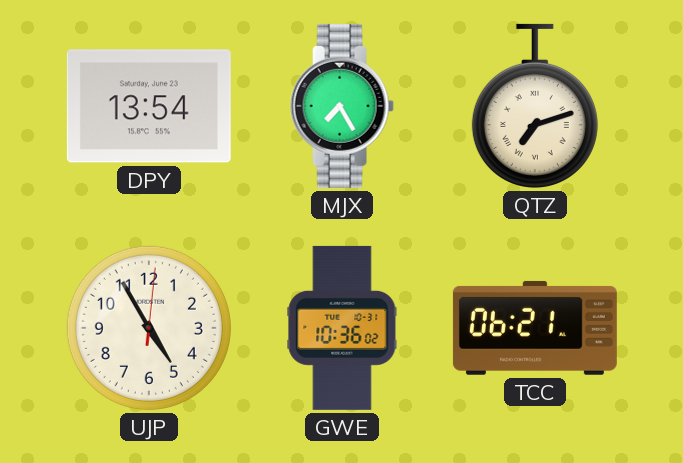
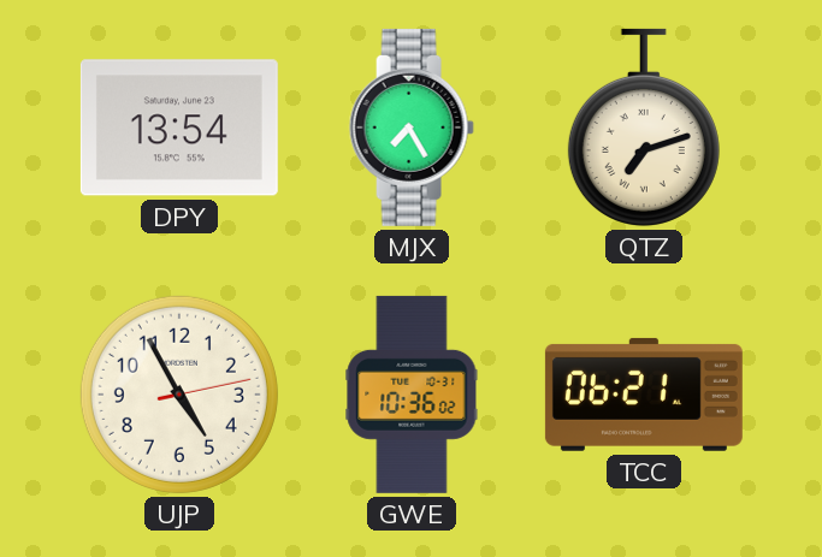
UJP: 4:55:01 -> 4:55:13
